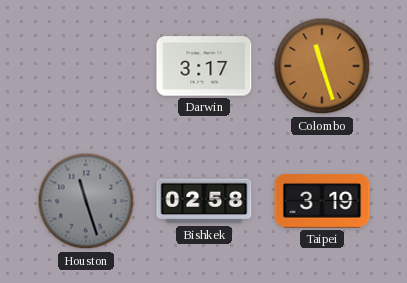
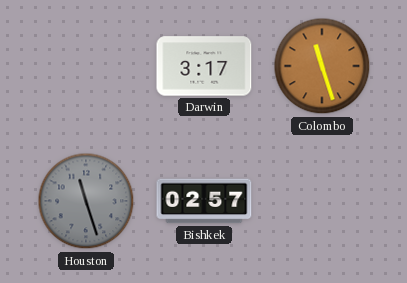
Bishkek: 02:58 -> 02:57
Taipei: 3:19 -> none
